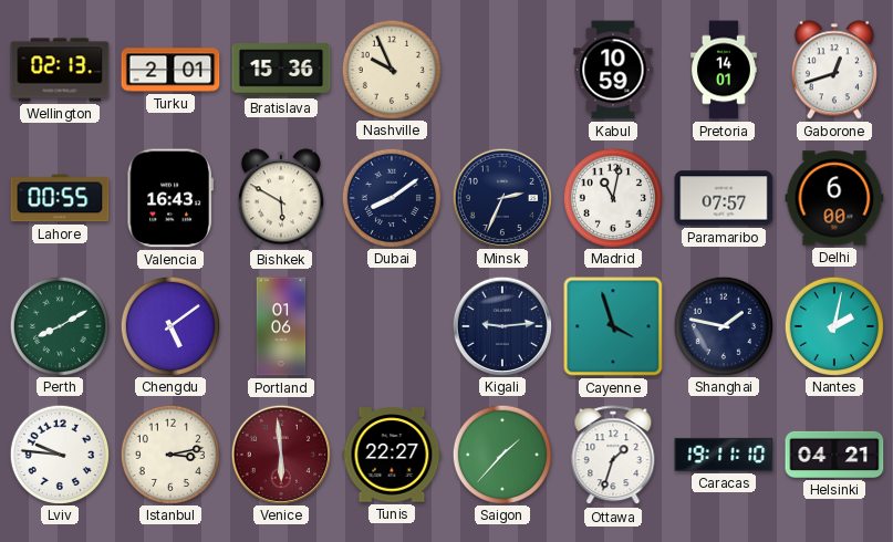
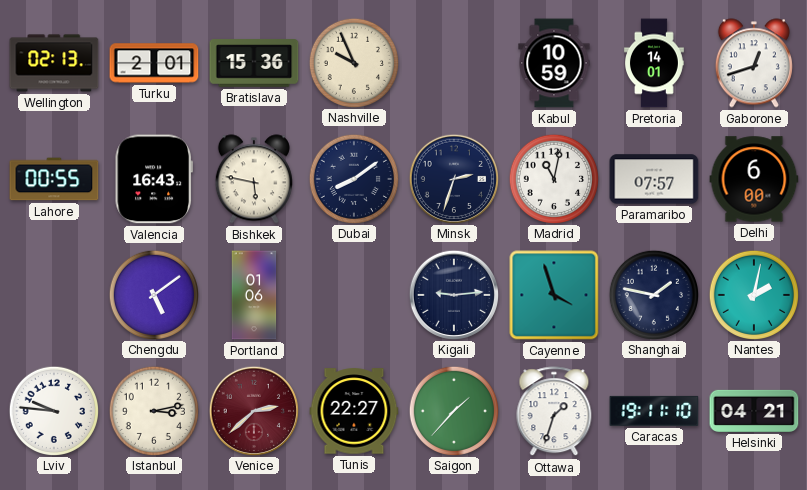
Bishkek: 5:50 -> 5:47
Minsk: 2:34 -> 2:33
Perth: 8:10 -> none
Venice: 5:59 -> 2:38
